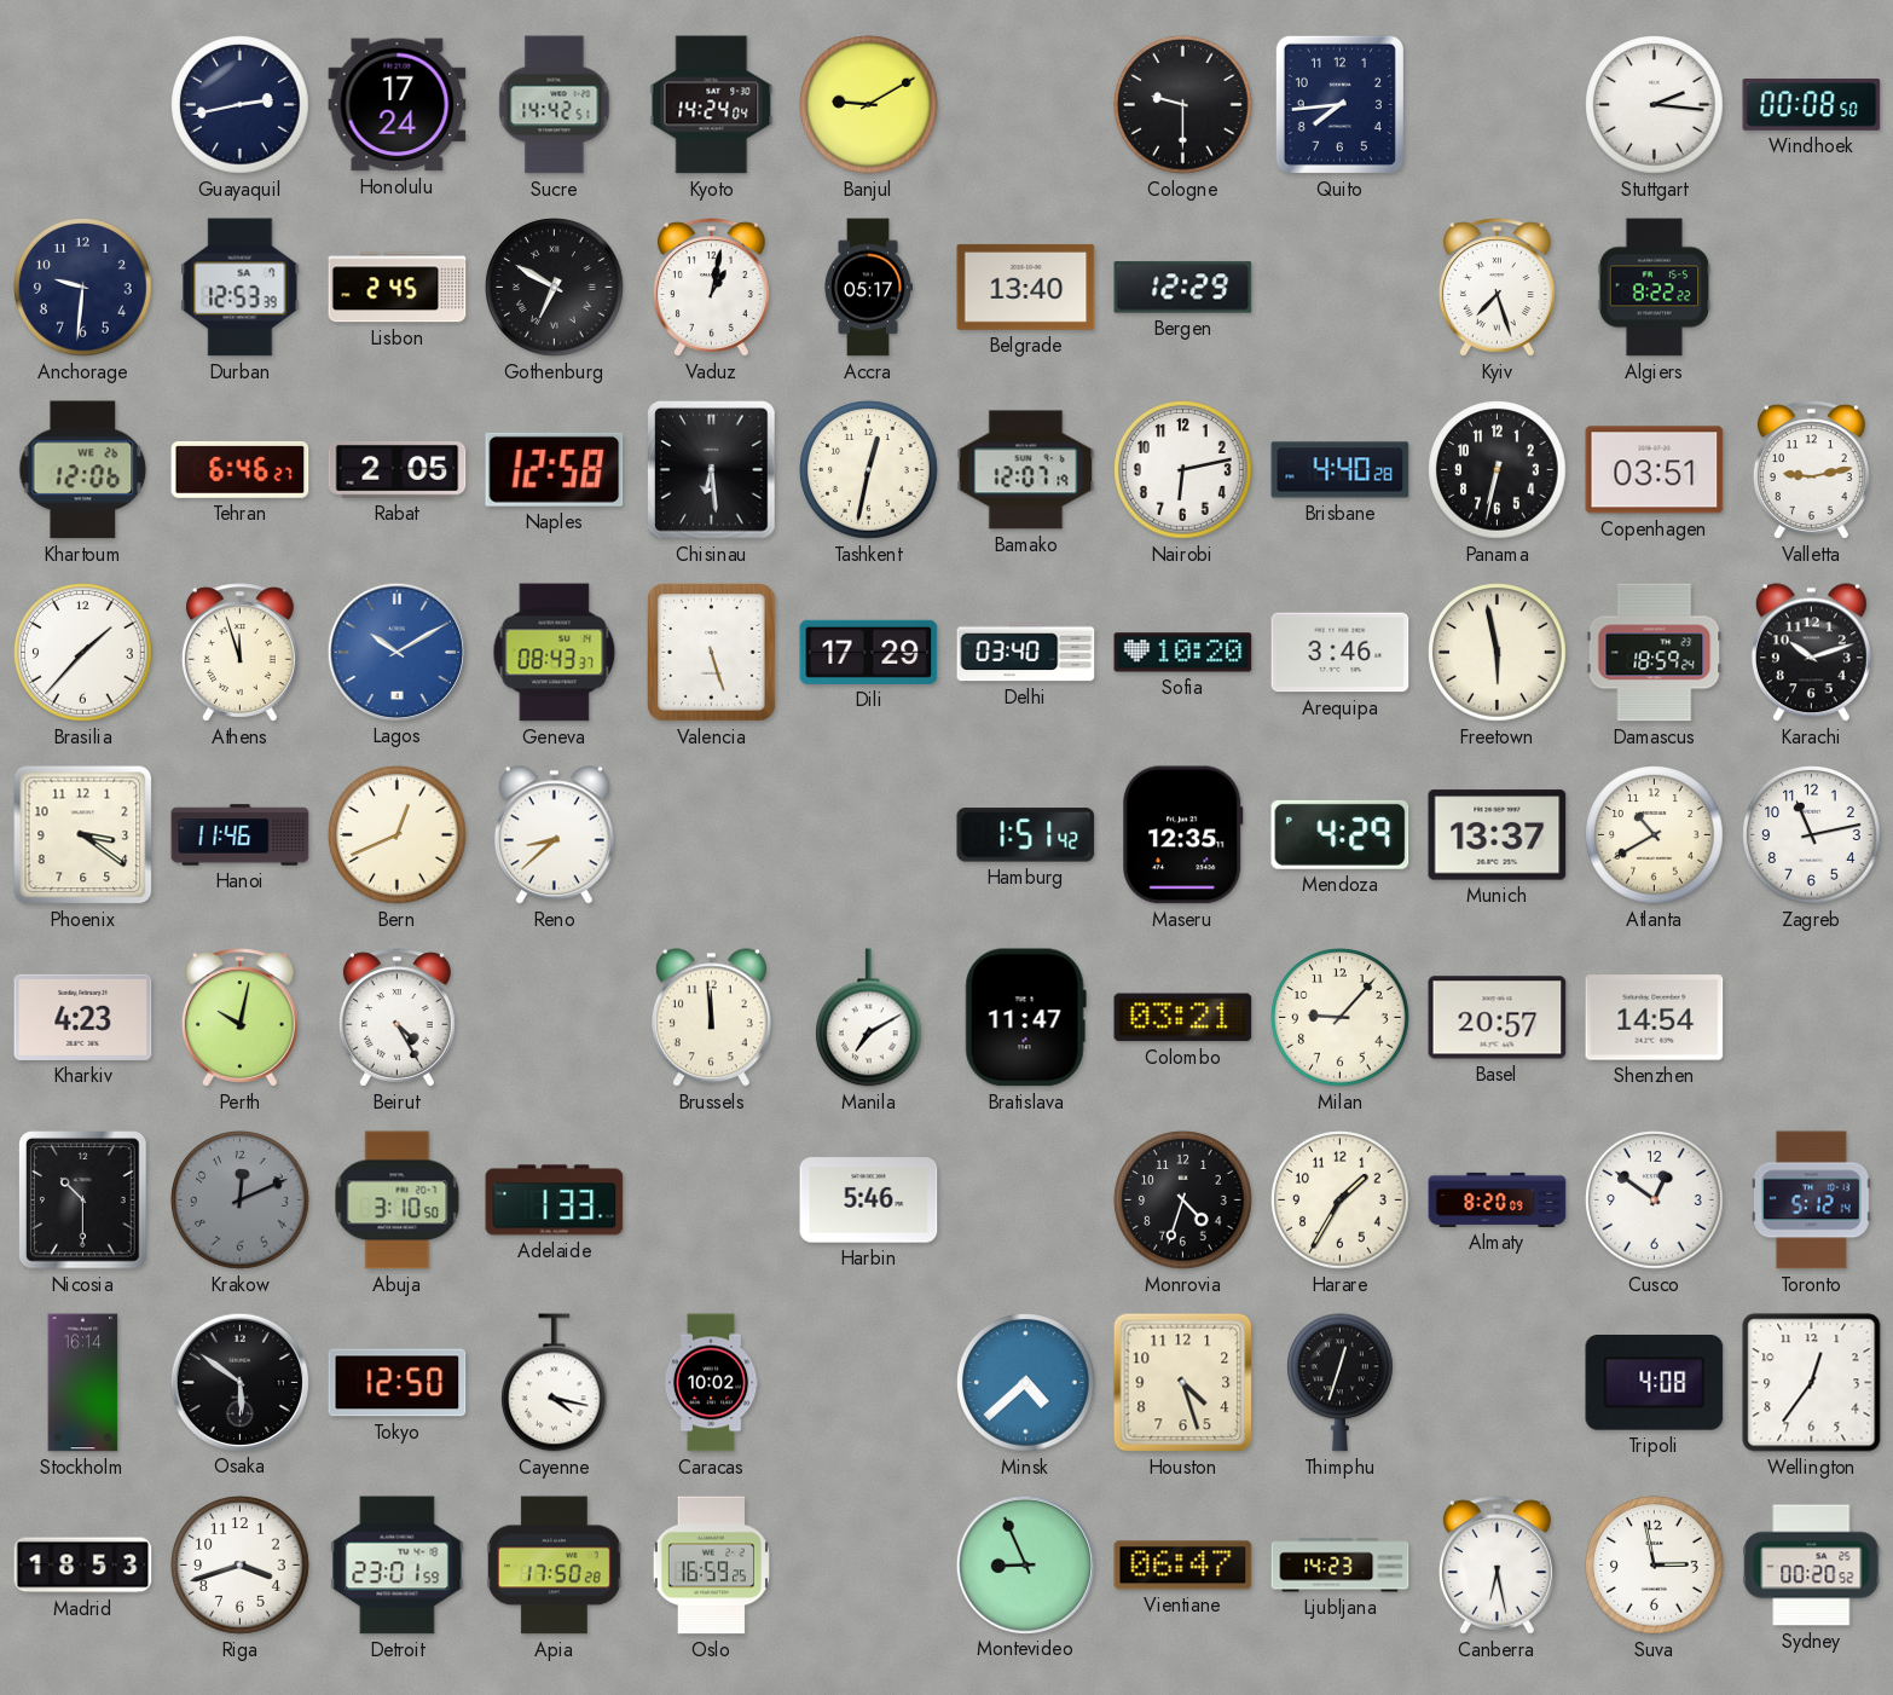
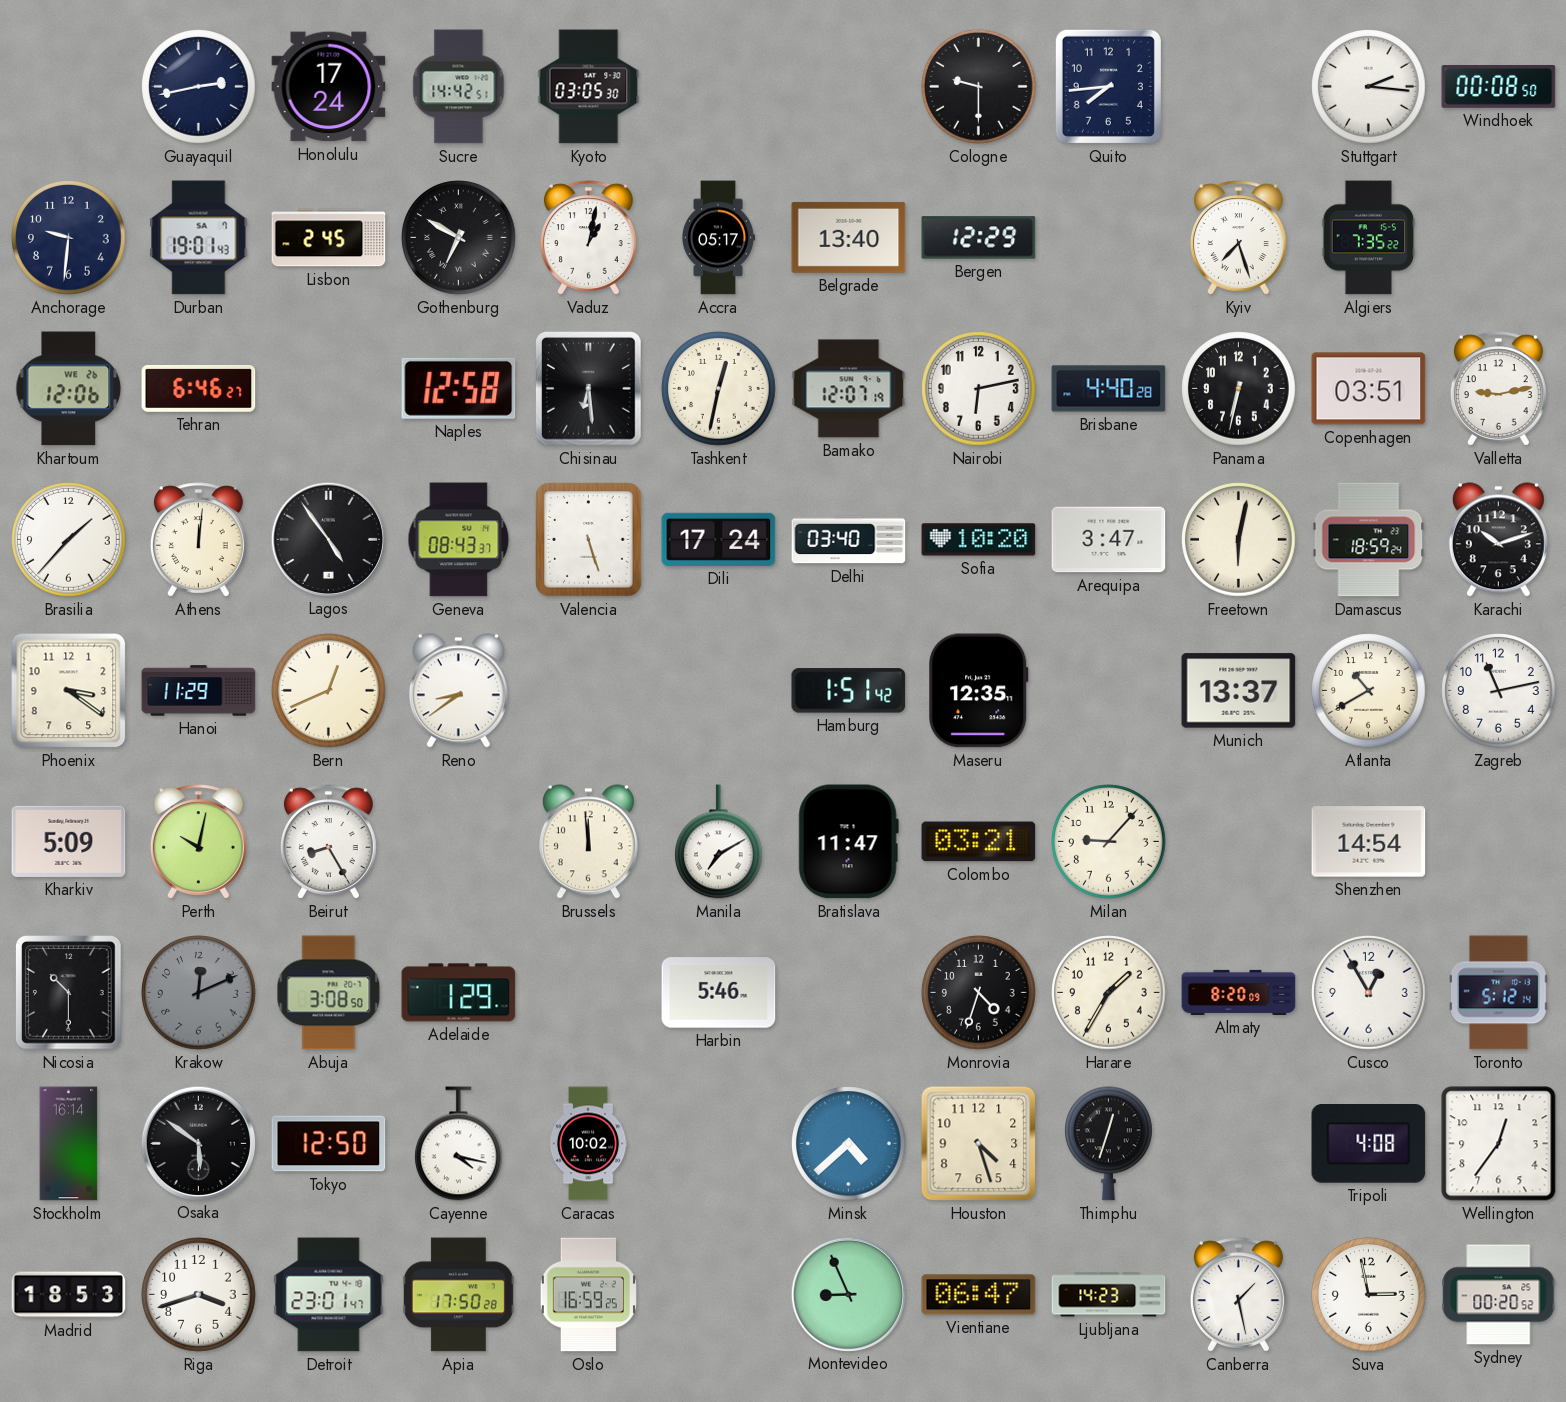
Kyoto: 14:24 -> 03:05
Banjul: 9:10 -> none
Durban: 12:53 -> 19:01
Algiers: 8:22 -> 7:35
Rabat: 2:05 -> none
Athens: 11:57 -> 12:01
Lagos: 10:10 -> 4:54
Lagos dial: blue -> black
Dili: 17:29 -> 17:24
Arequipa: 3:46 -> 3:47
Freetown: 5:58 -> 6:02
Hanoi: 11:46 -> 11:29
Reno: 8:38 -> 8:39
Mendoza: 4:29 -> none
Kharkiv: 4:23 -> 5:09
Beirut: 4:25 -> 8:25
Basel: 20:57 -> none
Abuja: 3:10 -> 3:08
Adelaide: 1:33 -> 1:29
Cusco: 12:51 -> 12:55
Detroit: 23:01:59 -> 23:01:47
Canberra: 6:28 -> 1:28
